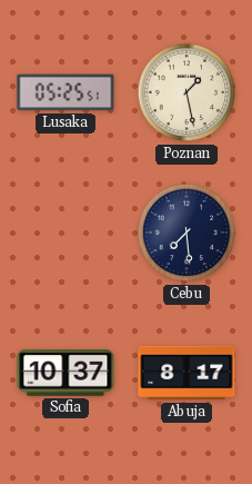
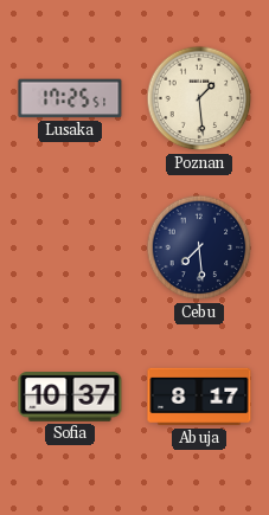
Lusaka: 05:25 -> 17:25
Poznan: 1:28 -> 1:29
